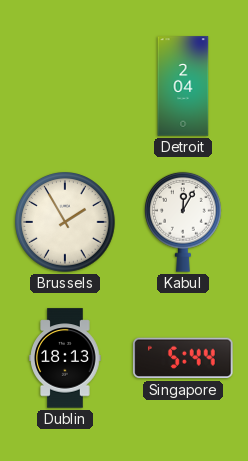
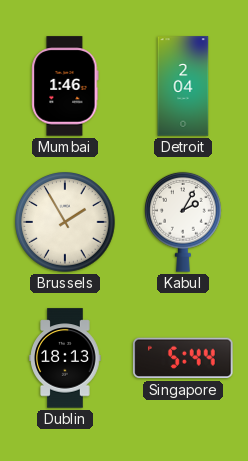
Mumbai: none -> 1:46
Kabul: 12:05 -> 2:05
